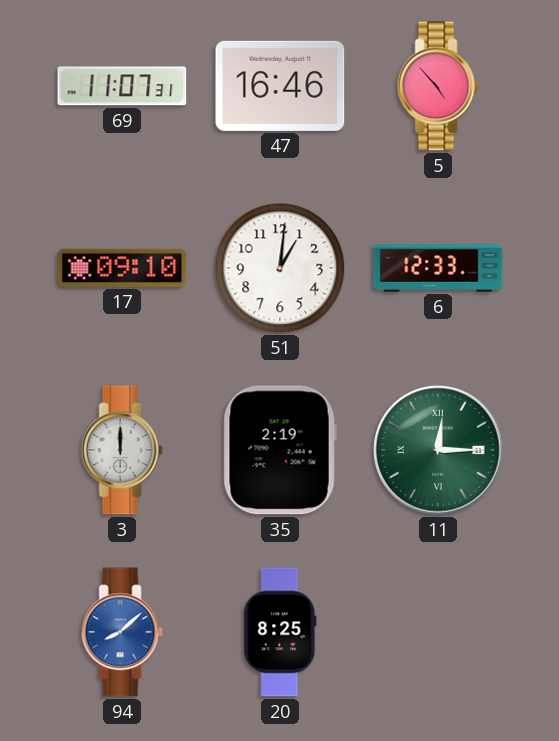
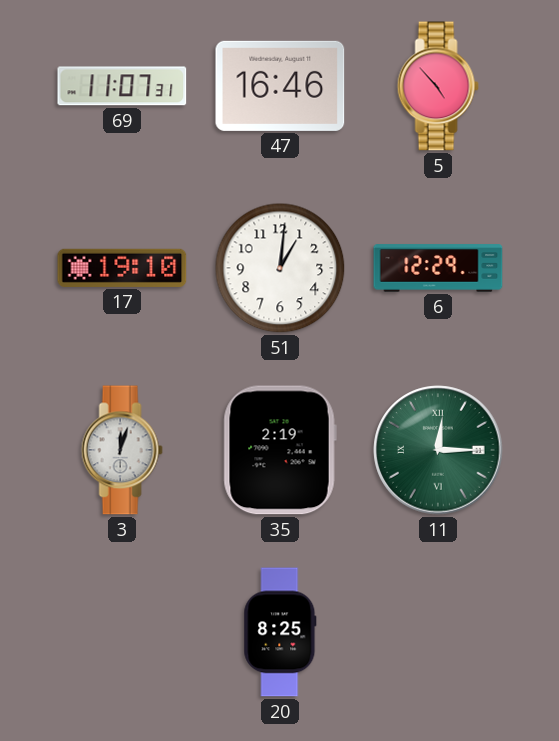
17: 09:10 -> 19:10
6: 12:33 -> 12:29
3: 12:00 -> 12:03
94: 8:08 -> none
